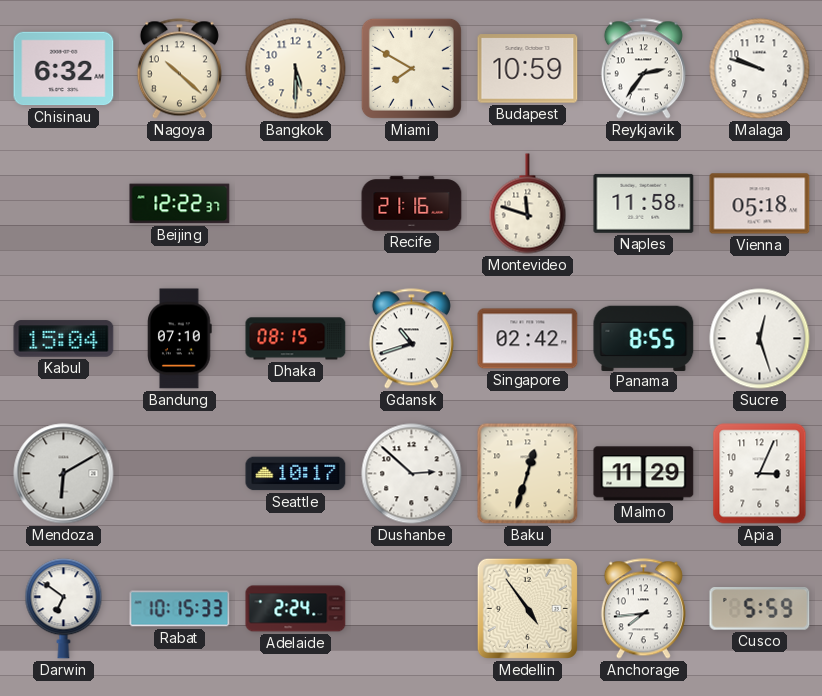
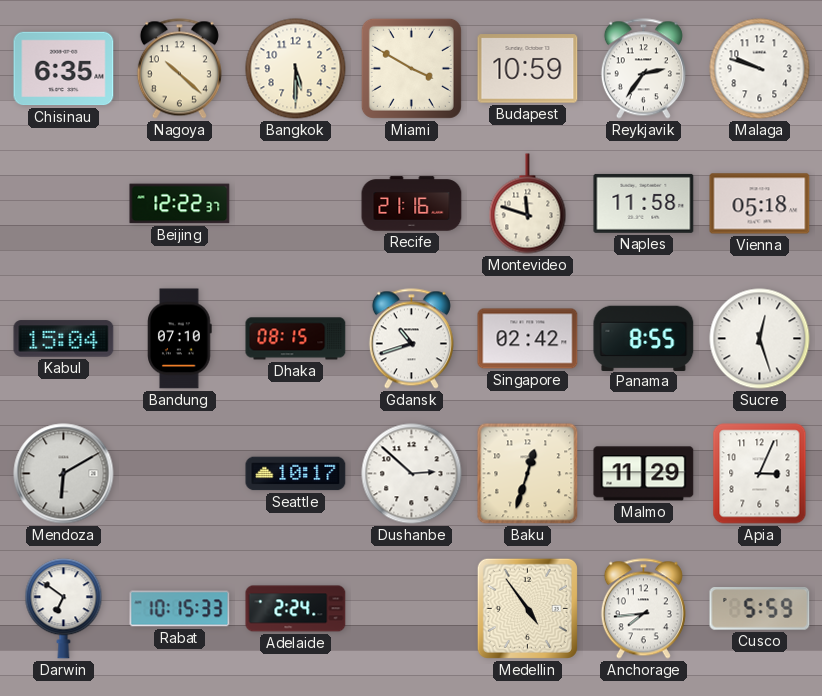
Chisinau: 6:32 -> 6:35
Miami: 7:50 -> 3:50
